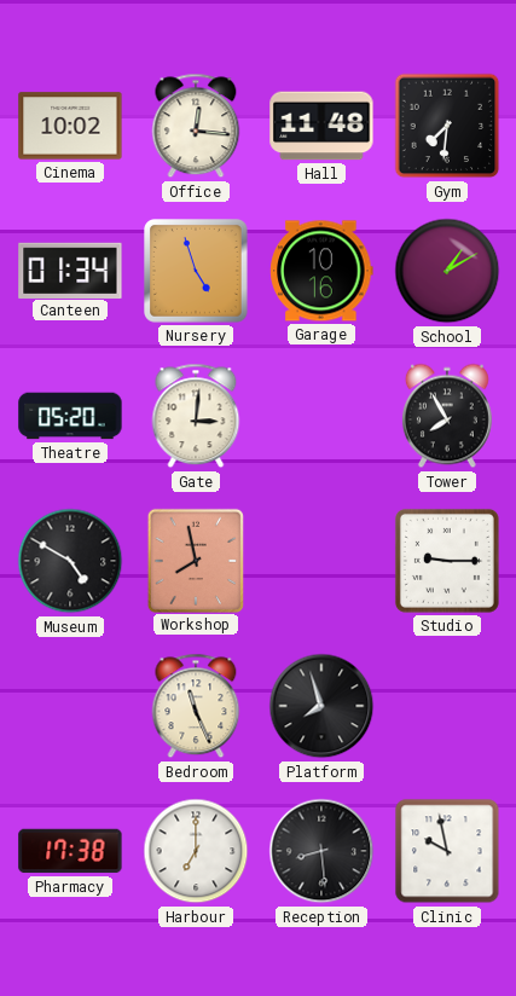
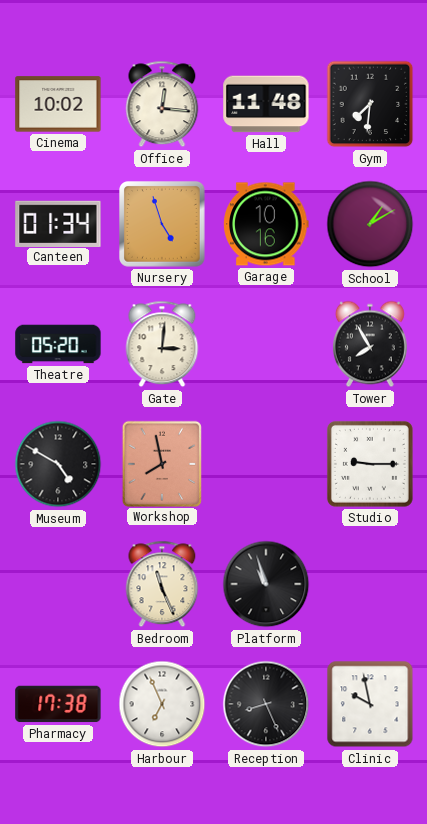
Platform: 7:57 -> 10:57
Harbour: 7:00 -> 6:56
Reception: 8:29 -> 8:26
